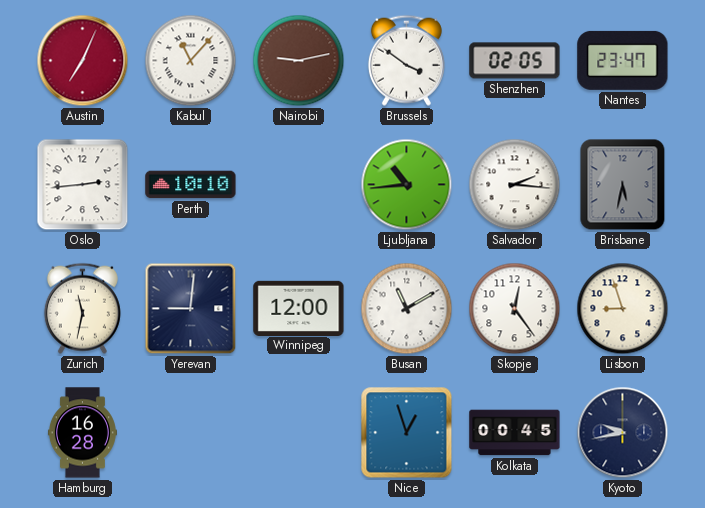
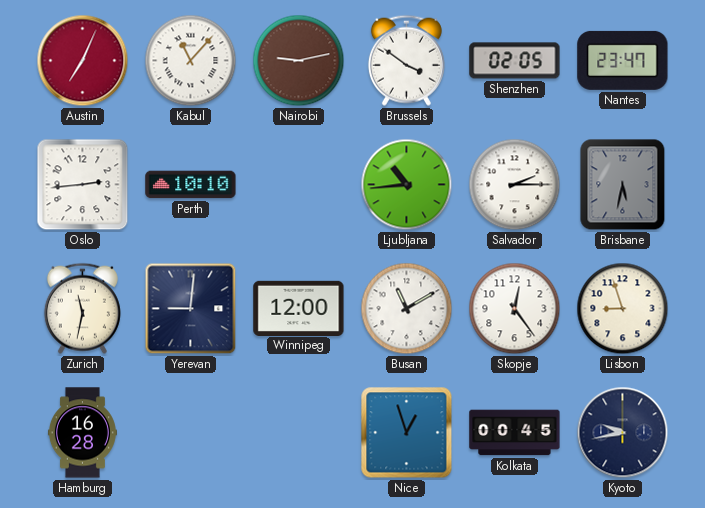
Salvador: 2:16 -> 2:15
